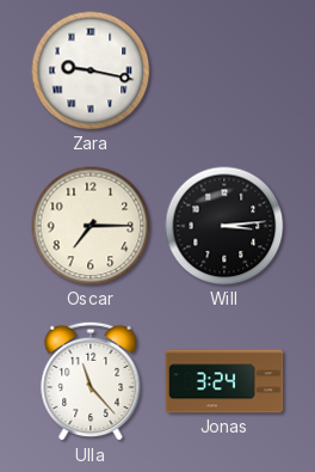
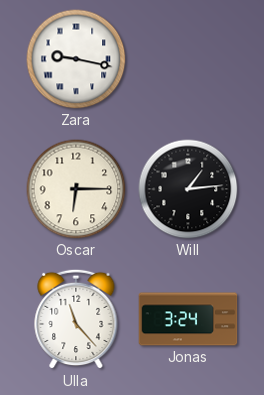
Oscar: 7:15 -> 6:15
Will: 3:14 -> 1:14
